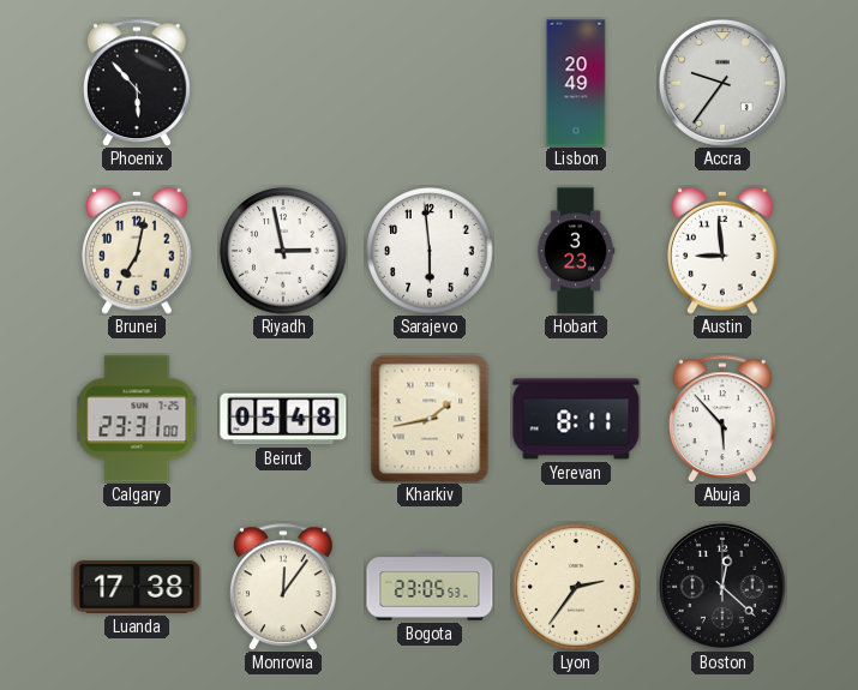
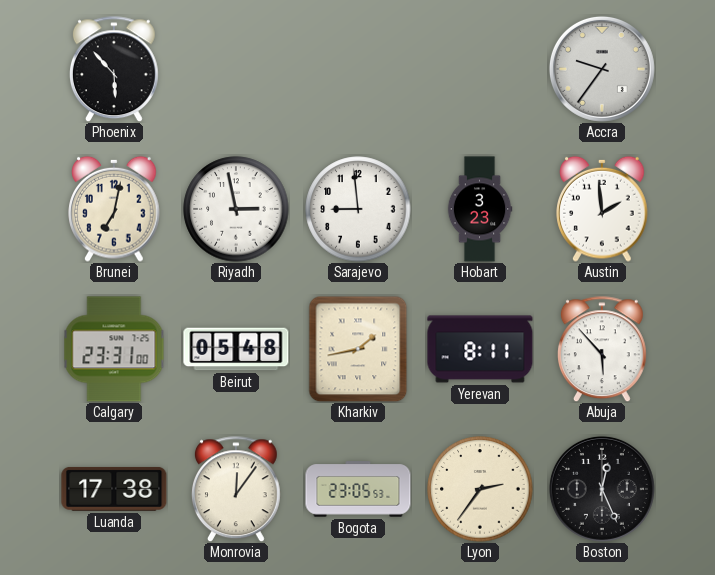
Lisbon: 20:49 -> none
Sarajevo: 5:59 -> 8:59
Austin: 8:59 -> 1:59
Boston: 12:22 -> 12:26
